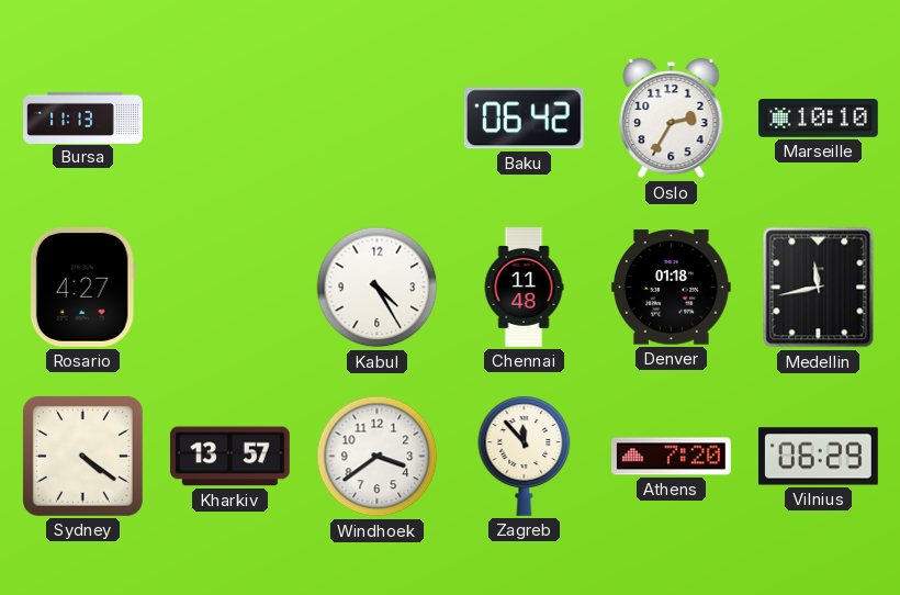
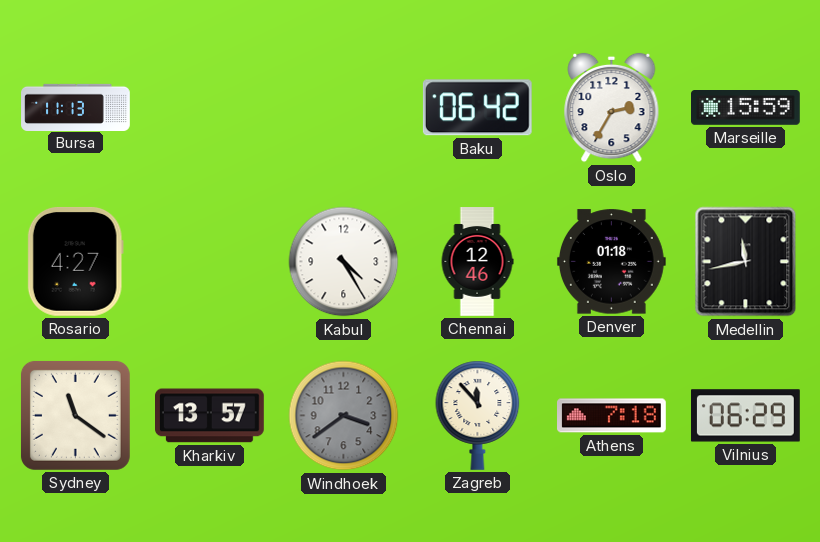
Marseille: 10:10 -> 15:59
Chennai: 11:48 -> 12:46
Sydney: 4:21 -> 11:21
Windhoek dial: white -> grey
Athens: 7:20 -> 7:18
